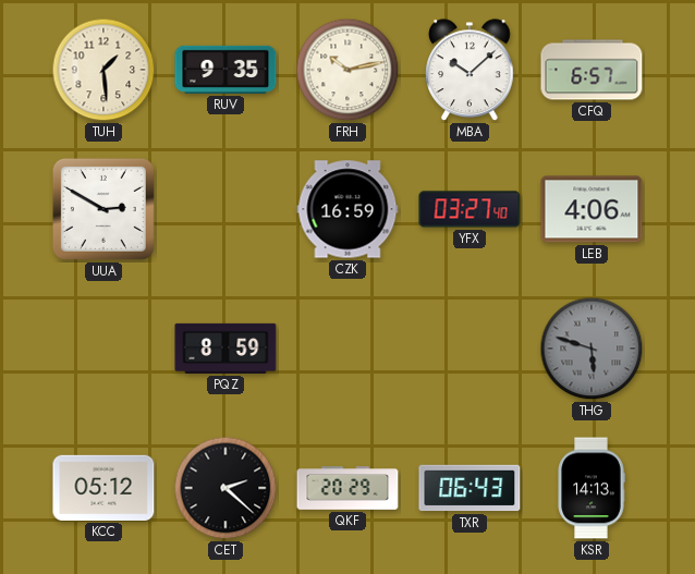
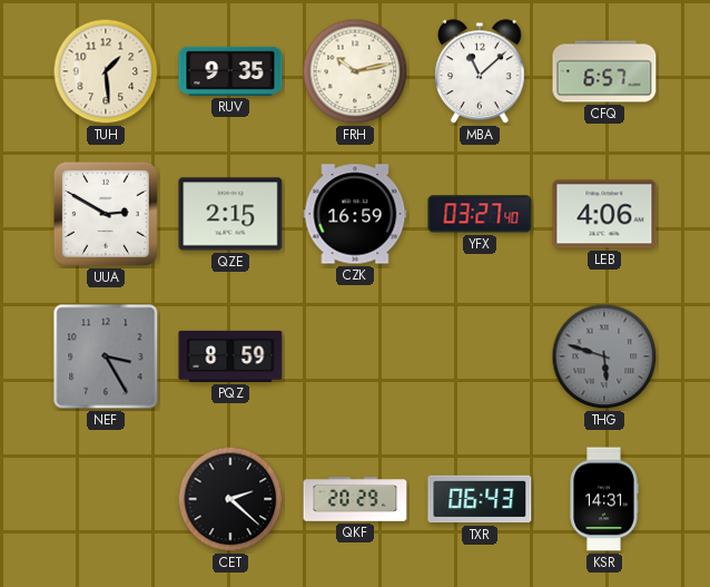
MBA: 10:08 -> 11:08
QZE: none -> 2:15
NEF: none -> 3:25
KCC: 05:12 -> none
KSR: 14:13 -> 14:31
